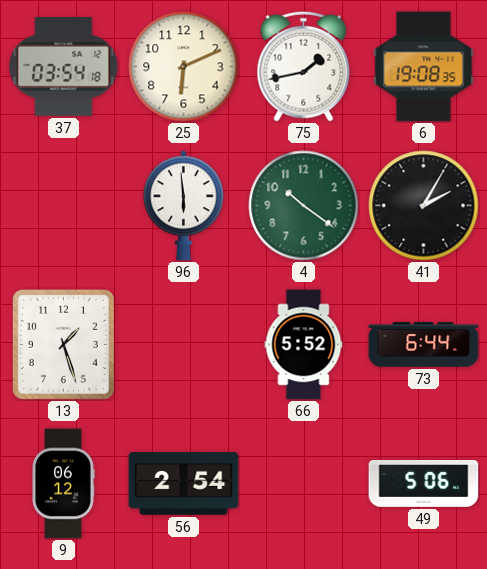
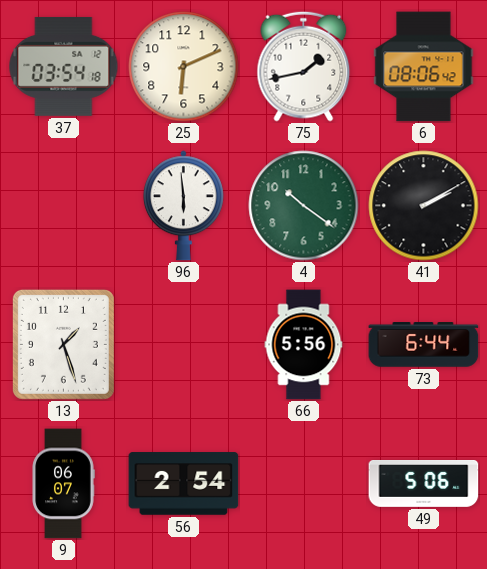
6: 19:08 -> 08:06
41: 2:05 -> 2:10
66: 5:52 -> 5:56
9: 06:12 -> 06:07
